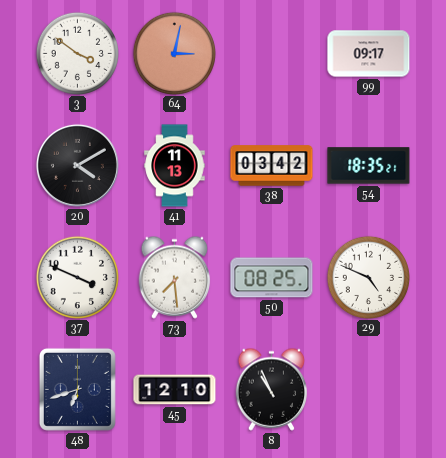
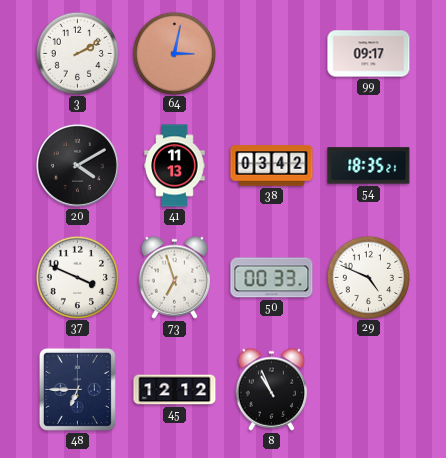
3: 3:51 -> 2:10
73: 7:29 -> 6:57
50: 08:25 -> 00:33
48: 6:42 -> 6:45
45: 12:10 -> 12:12
